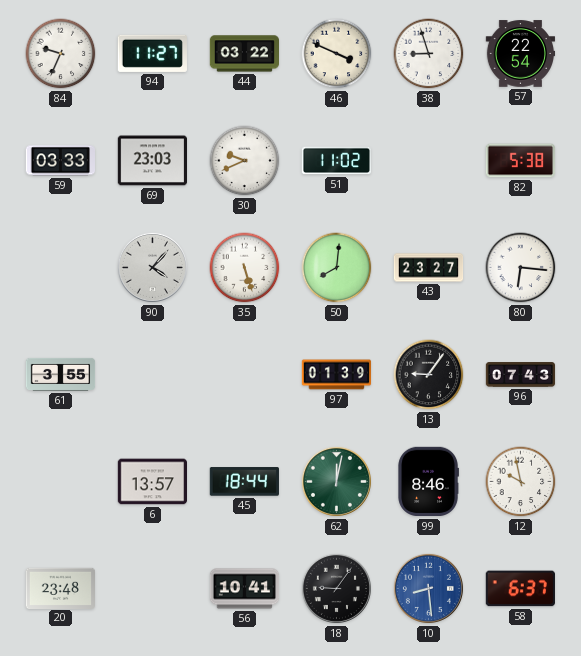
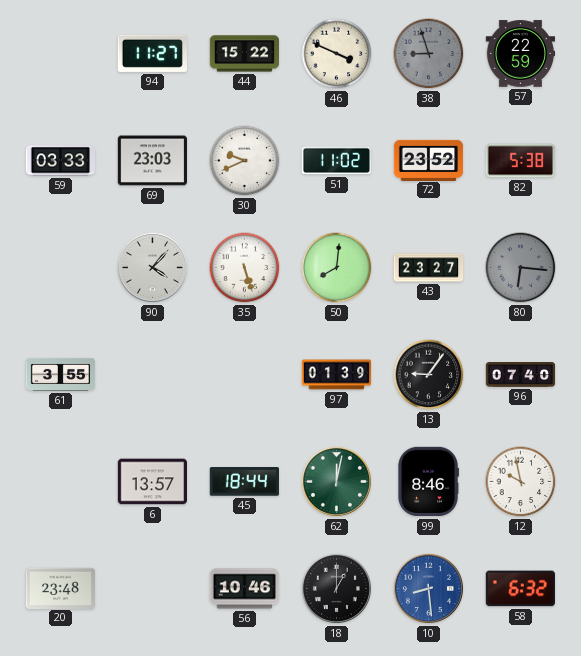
84: 9:34 -> none
44: 03:22 -> 15:22
38 dial: white -> grey
57: 22:54 -> 22:59
72: none -> 23:52
80 dial: white -> grey
96: 07:43 -> 07:40
56: 10:41 -> 10:46
18: 9:06 -> 1:00
58: 6:37 -> 6:32
